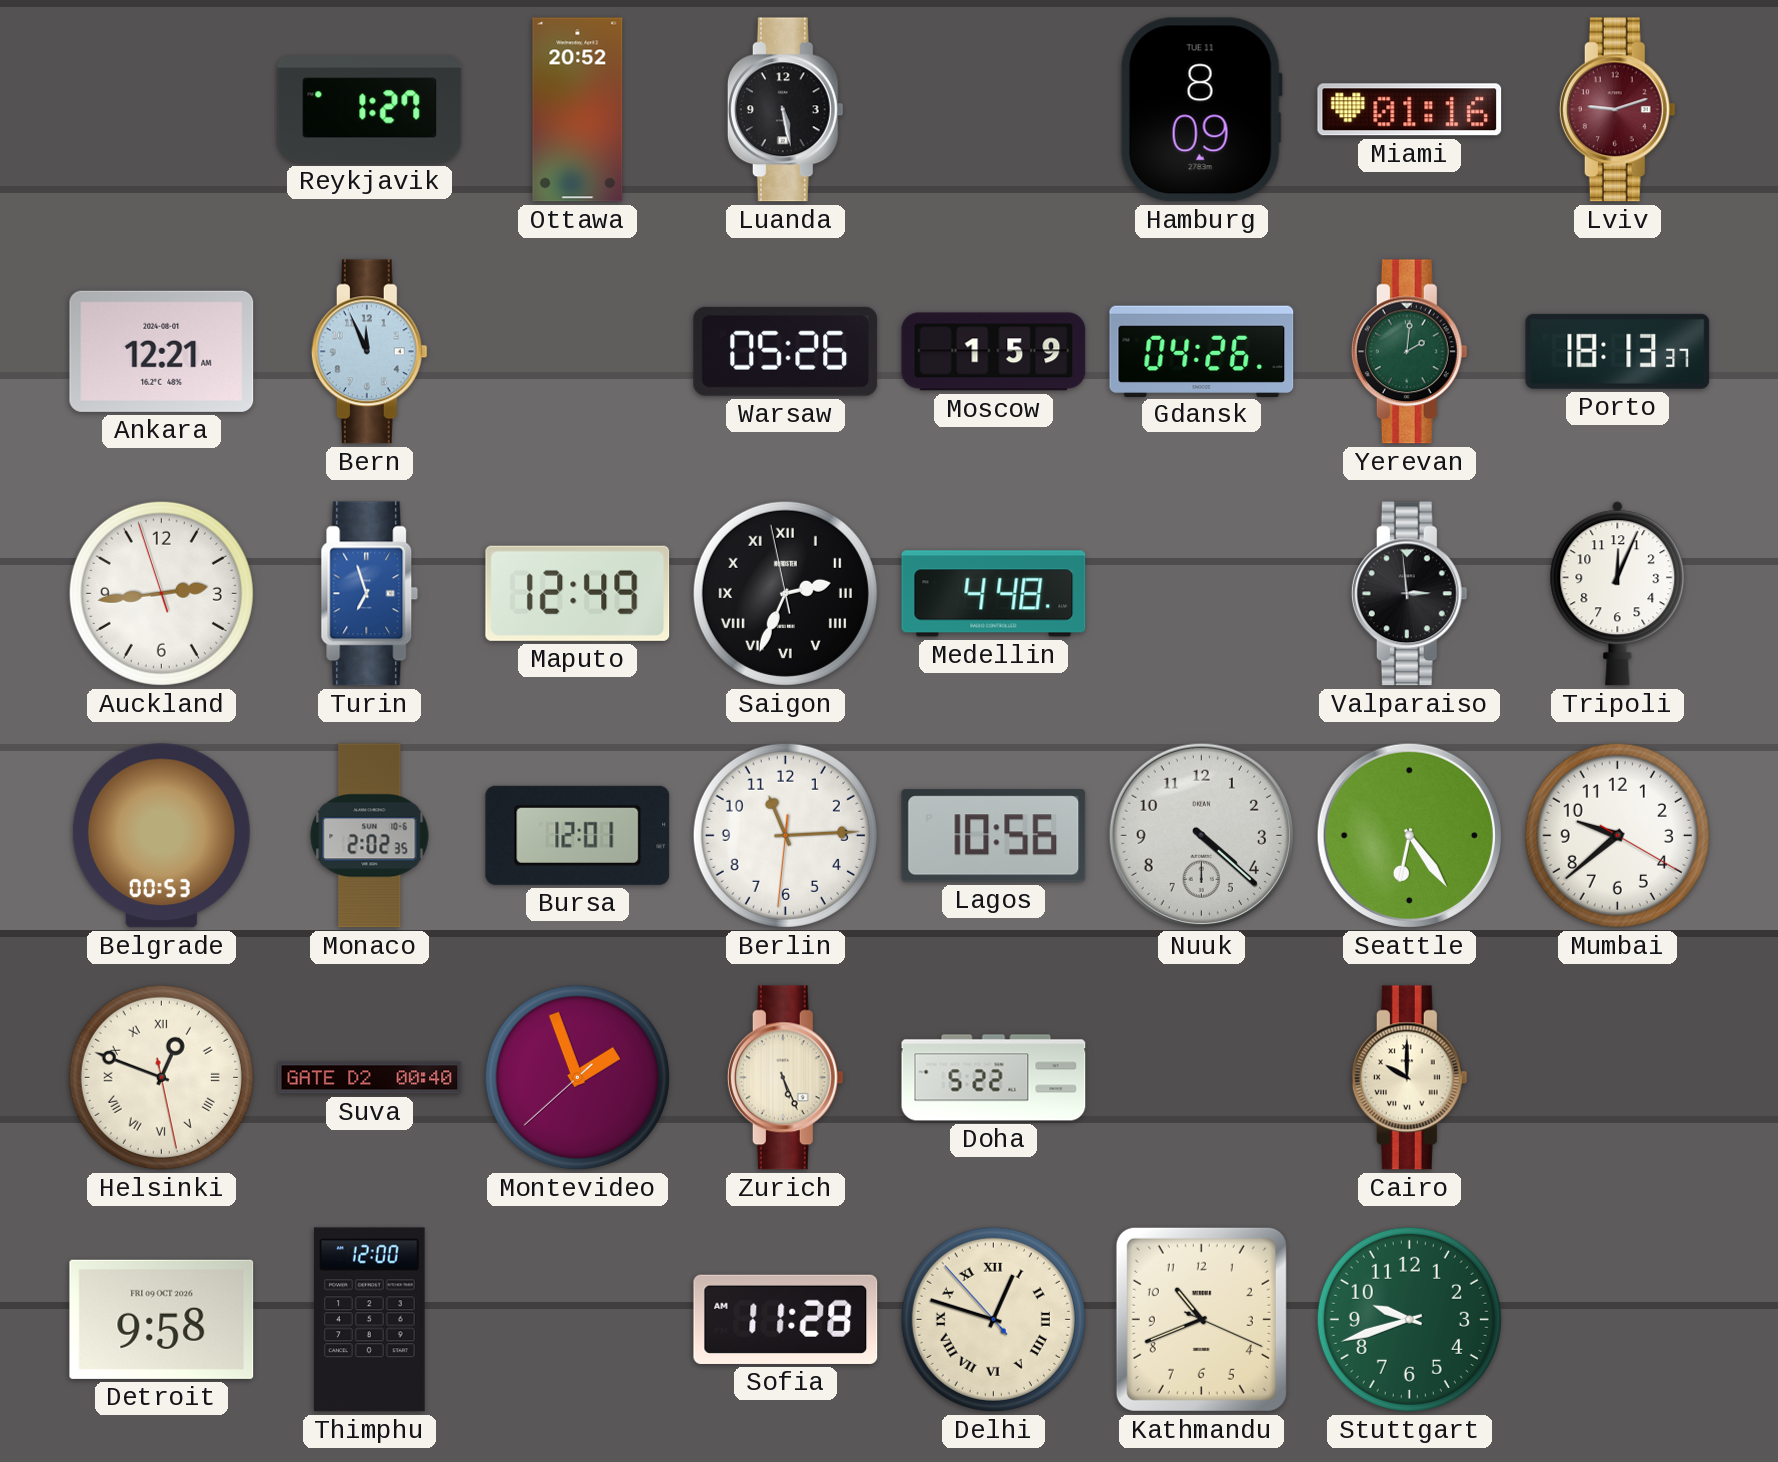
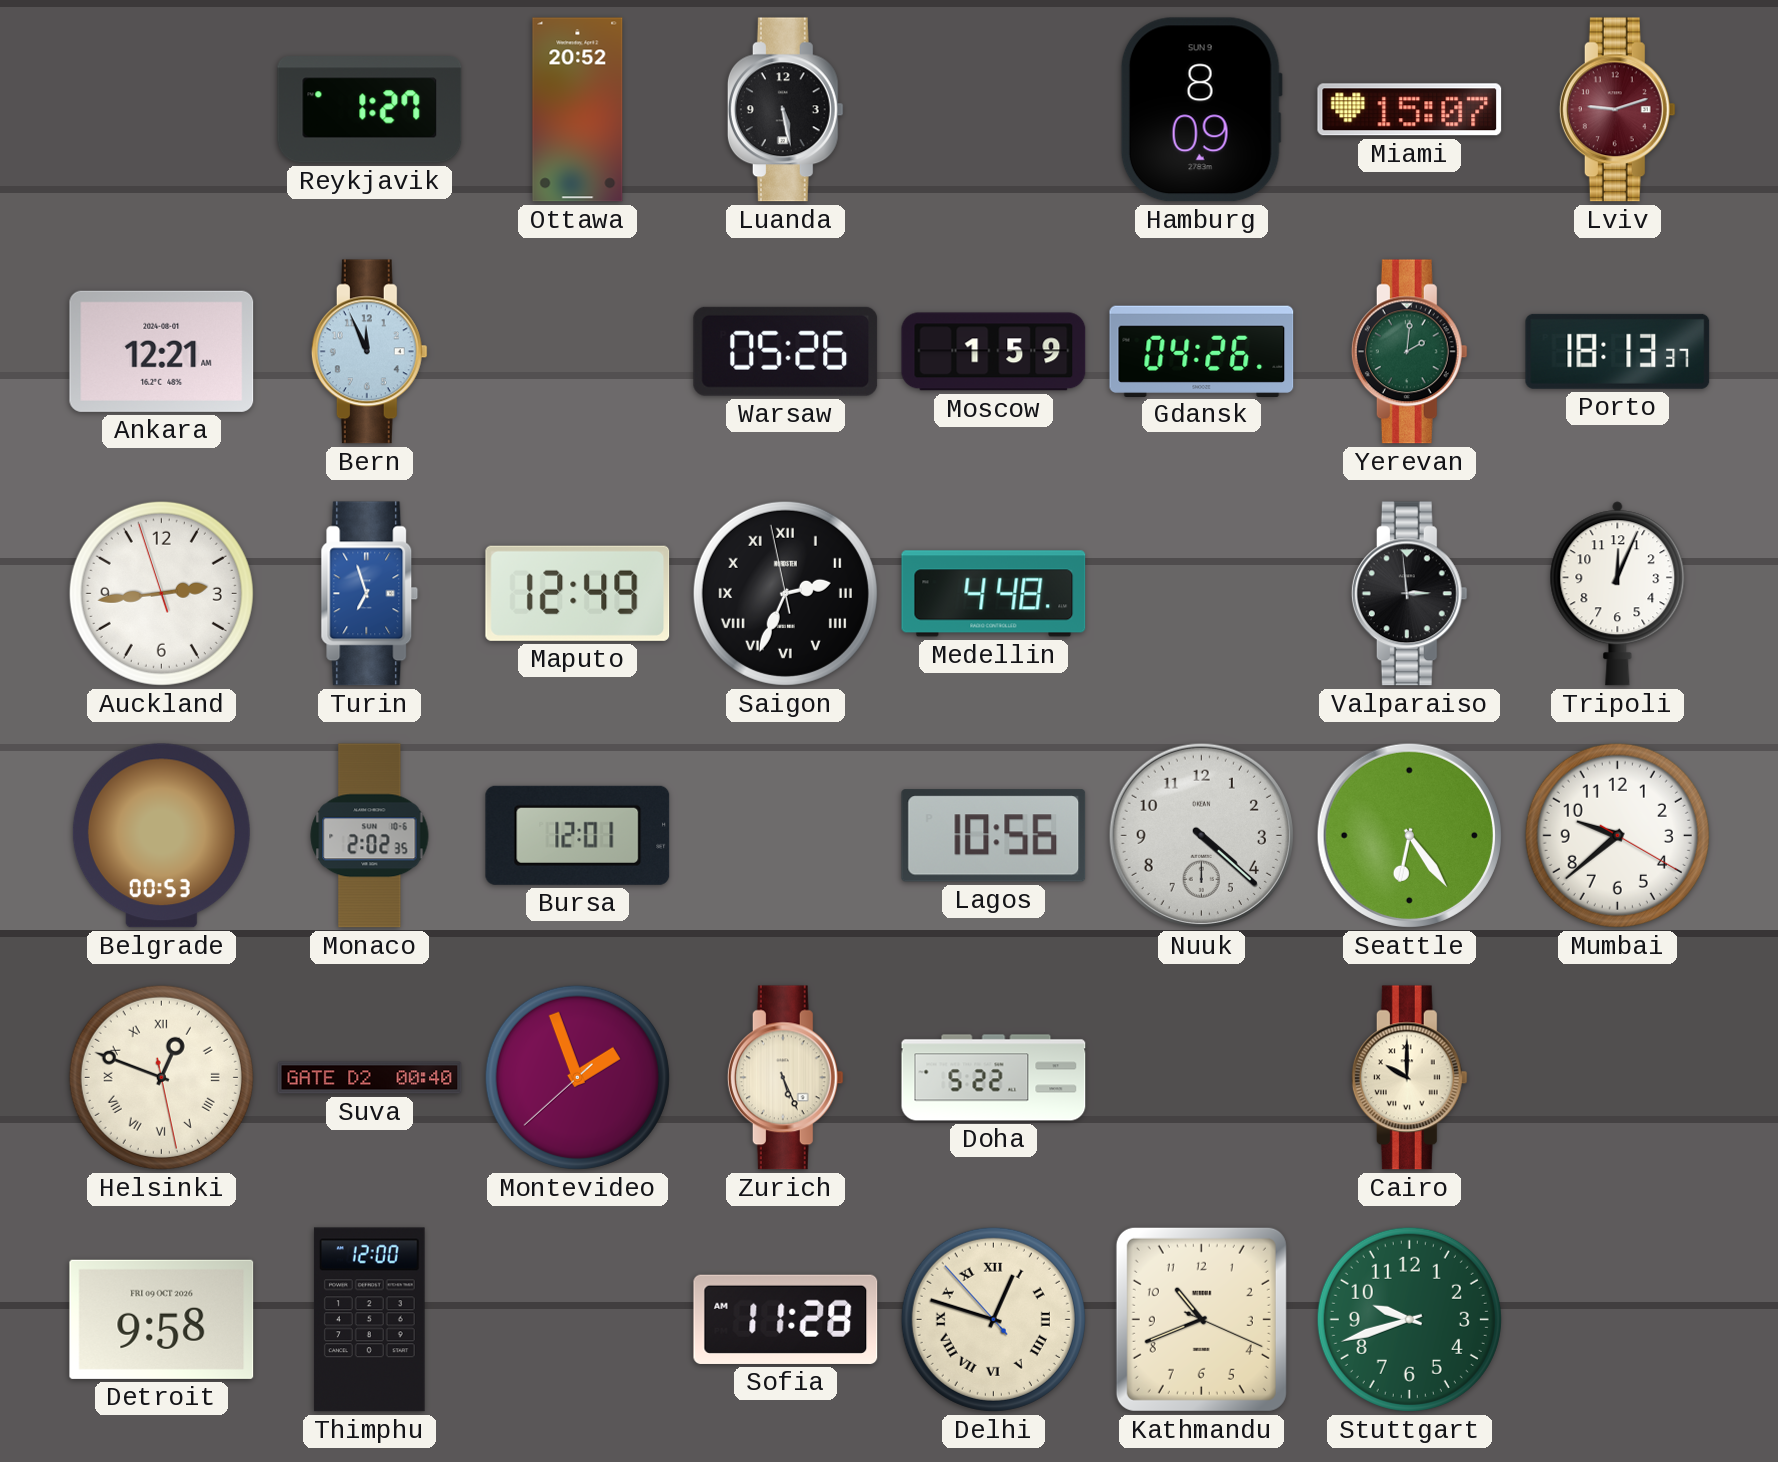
Hamburg date: TUE 11 -> SUN 9
Miami: 01:16 -> 15:07
Berlin: 11:14 -> none
